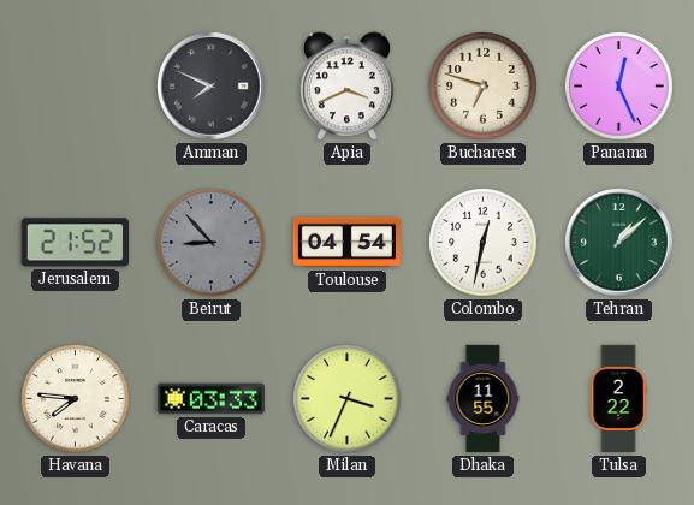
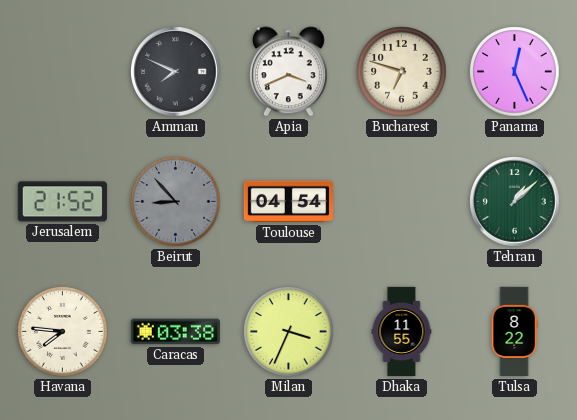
Colombo: 12:32 -> none
Caracas: 03:33 -> 03:38
Tulsa: 2:22 -> 8:22
